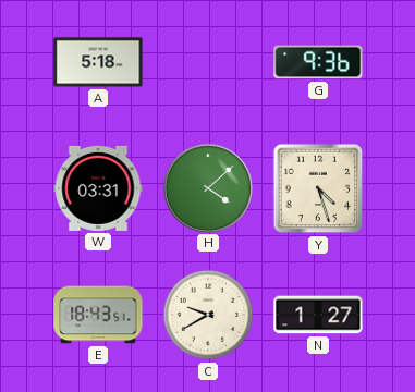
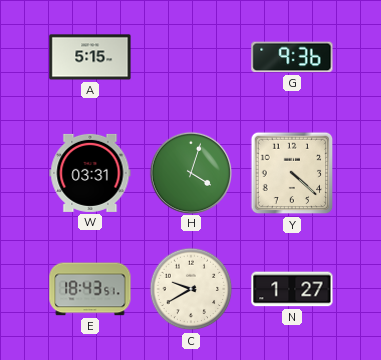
A: 5:18 -> 5:15
H: 4:08 -> 4:03
Y: 4:27 -> 4:22
